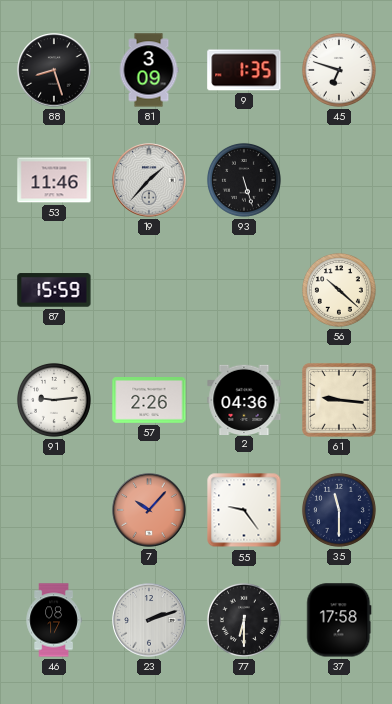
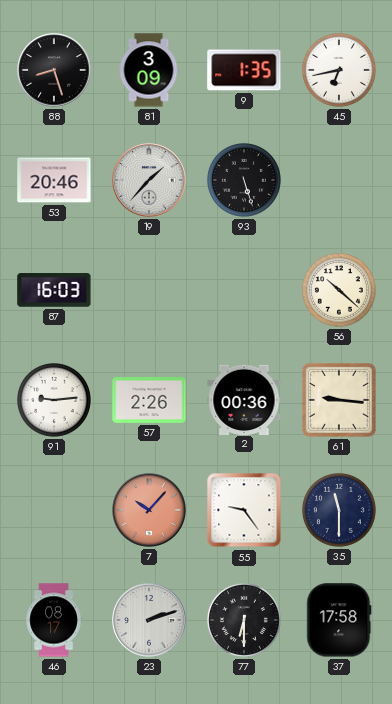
45: 6:48 -> 6:43
53: 11:46 -> 20:46
87: 15:59 -> 16:03
2: 04:36 -> 00:36
